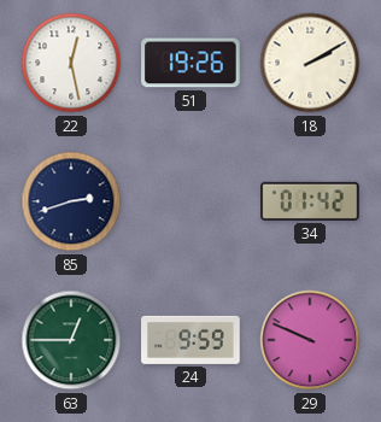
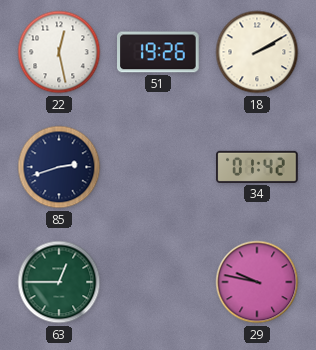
24: 9:59 -> none
29: 9:49 -> 9:47
